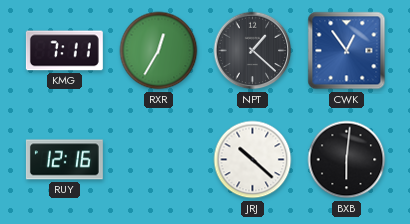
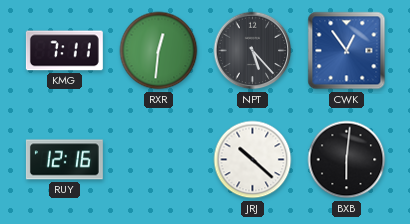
RXR: 12:35 -> 12:31
NPT: 1:22 -> 5:23
